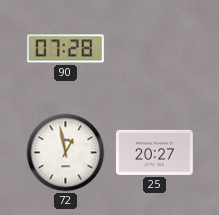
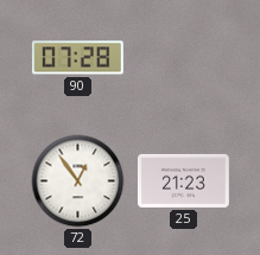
72: 12:58 -> 12:54
25: 20:27 -> 21:23
